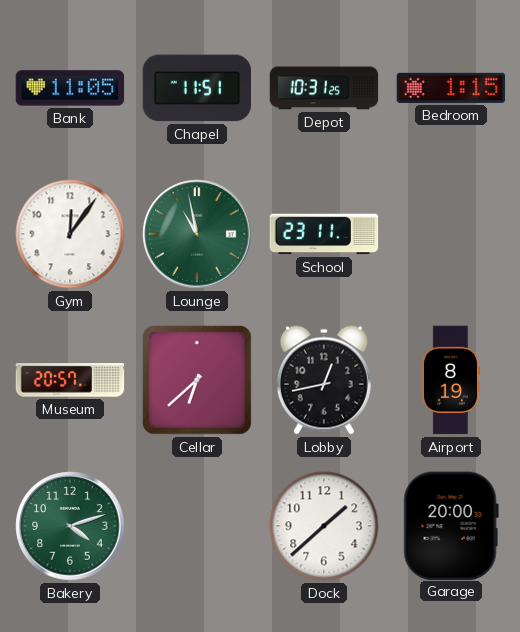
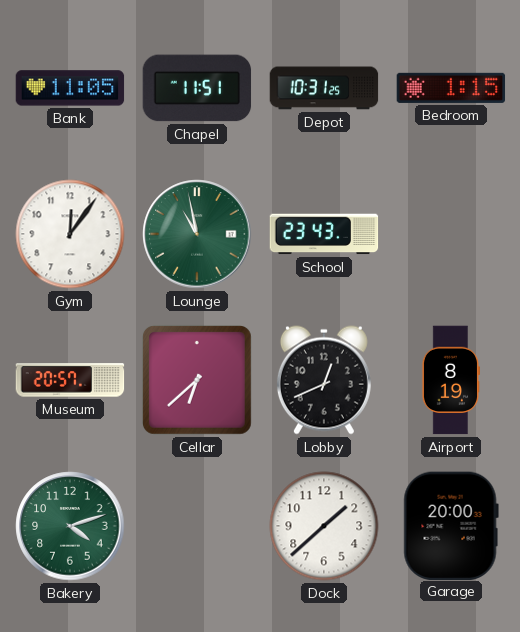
School: 23:11 -> 23:43
Lobby: 12:43 -> 12:41
